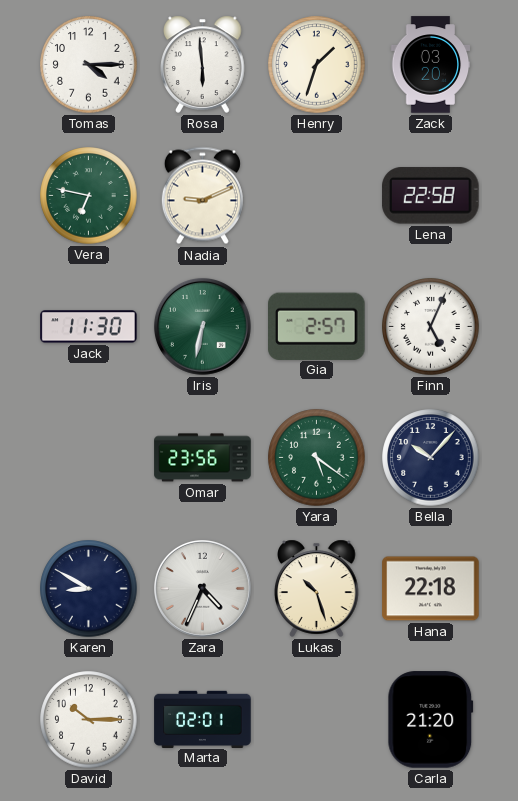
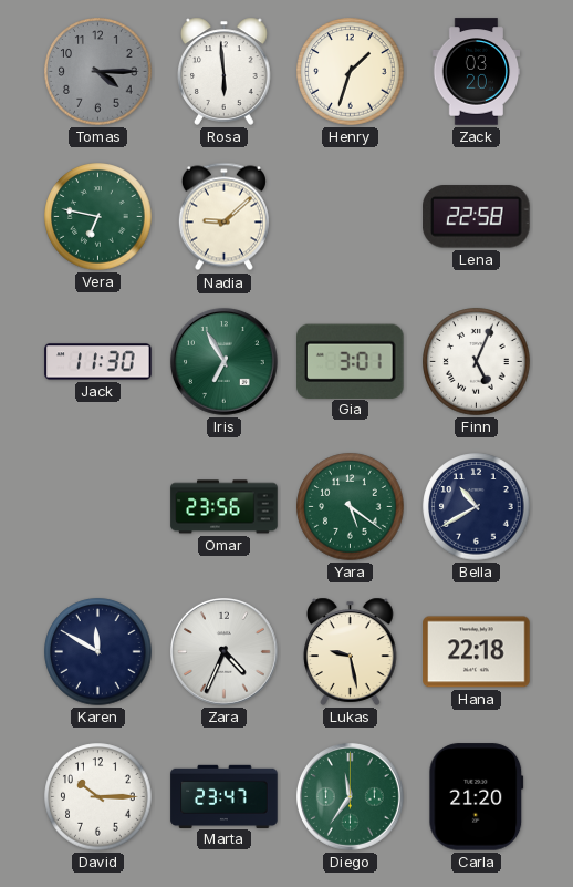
Tomas dial: white -> grey
Nadia: 9:11 -> 9:08
Iris: 6:32 -> 6:55
Gia: 2:57 -> 3:01
Bella: 10:07 -> 10:40
Karen: 8:50 -> 11:50
Lukas: 10:27 -> 9:28
Marta: 02:01 -> 23:47
Diego: none -> 11:36
